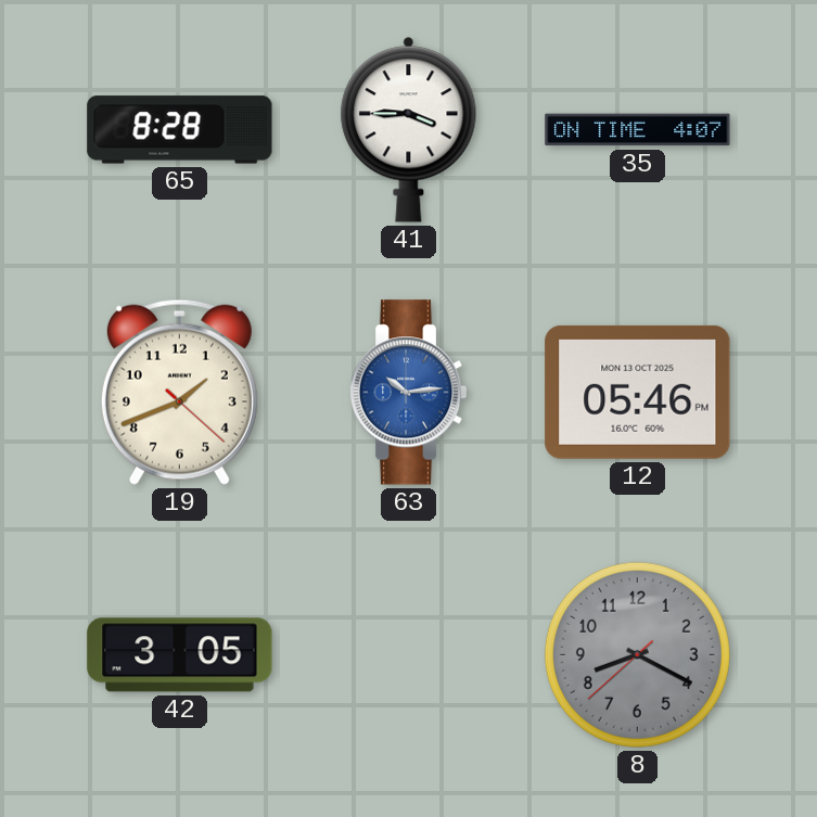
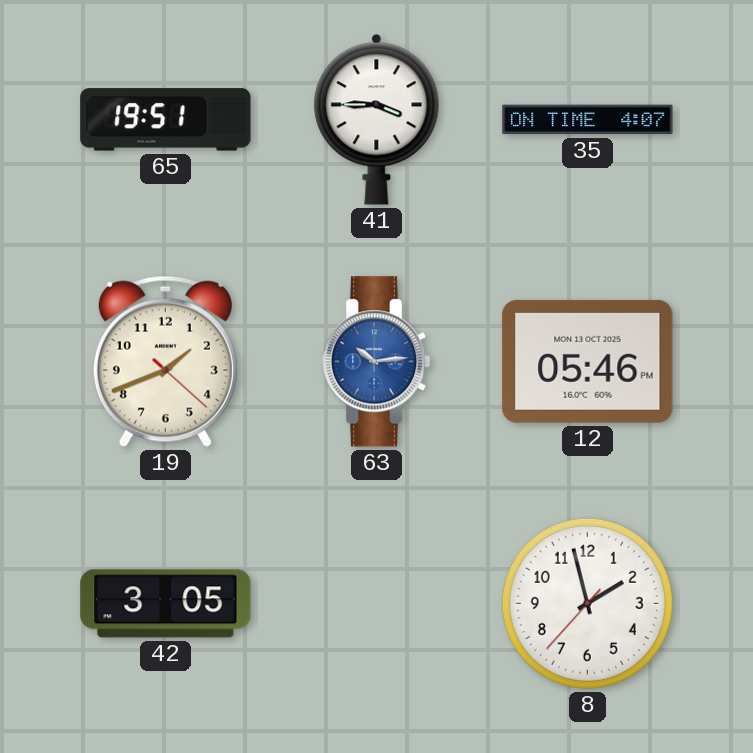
65: 8:28 -> 19:51
8: 8:19 -> 1:57
8 dial: grey -> white
